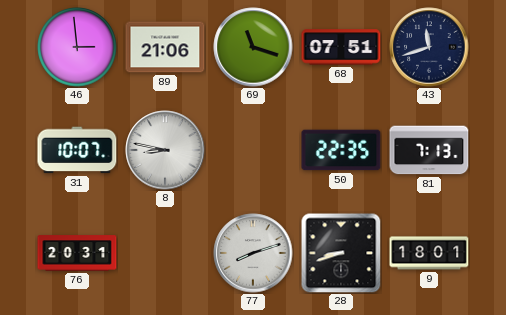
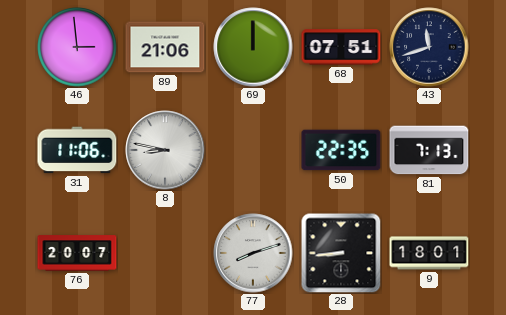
69: 11:18 -> 12:00
31: 10:07 -> 11:06
76: 20:31 -> 20:07
28: 8:42 -> 8:44
